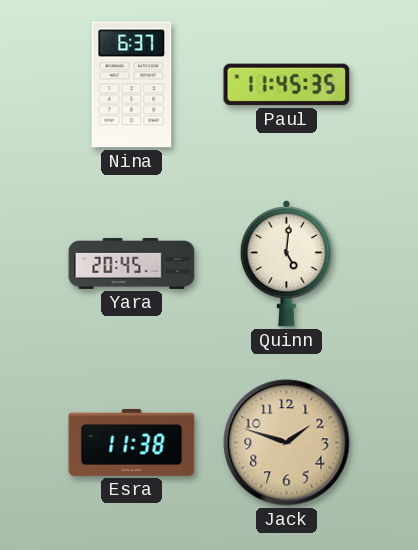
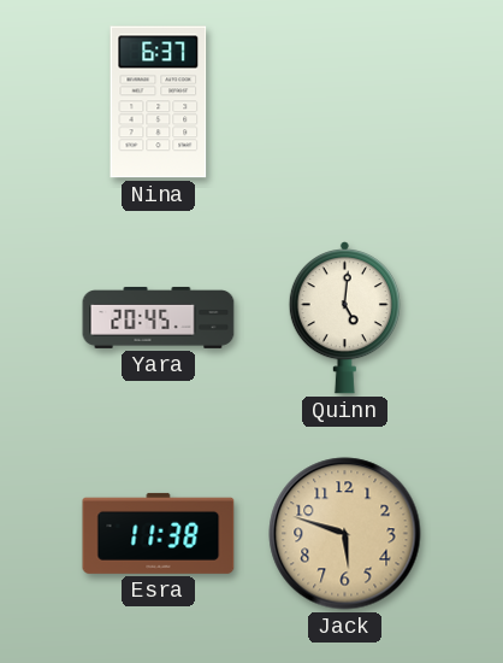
Paul: 11:45 -> none
Jack: 1:48 -> 5:48
